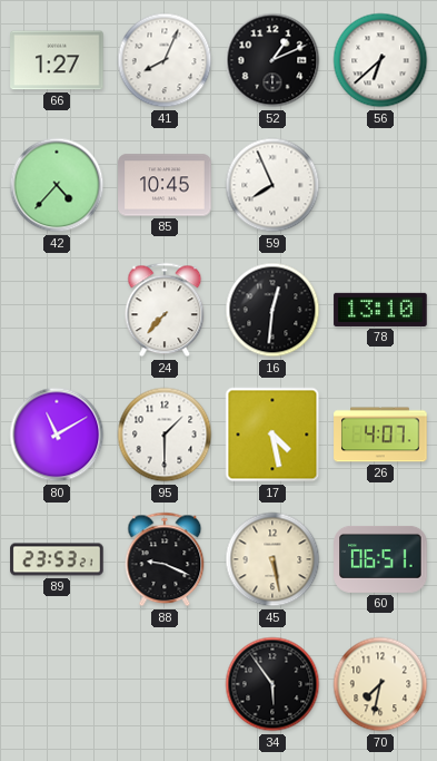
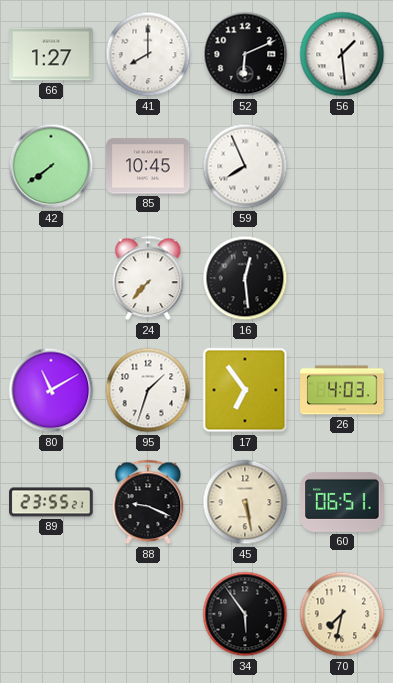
41: 8:04 -> 8:00
52: 1:11 -> 6:11
56: 6:38 -> 1:29
42: 4:37 -> 7:39
16: 12:31 -> 12:29
78: 13:10 -> none
95: 1:30 -> 1:33
17: 4:28 -> 6:54
26: 4:07 -> 4:03
89: 23:53 -> 23:55
